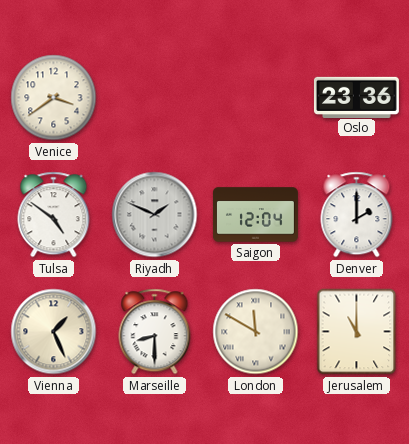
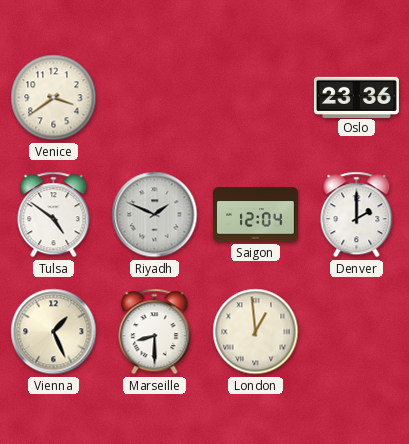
London: 11:50 -> 12:59
Jerusalem: 11:00 -> none
